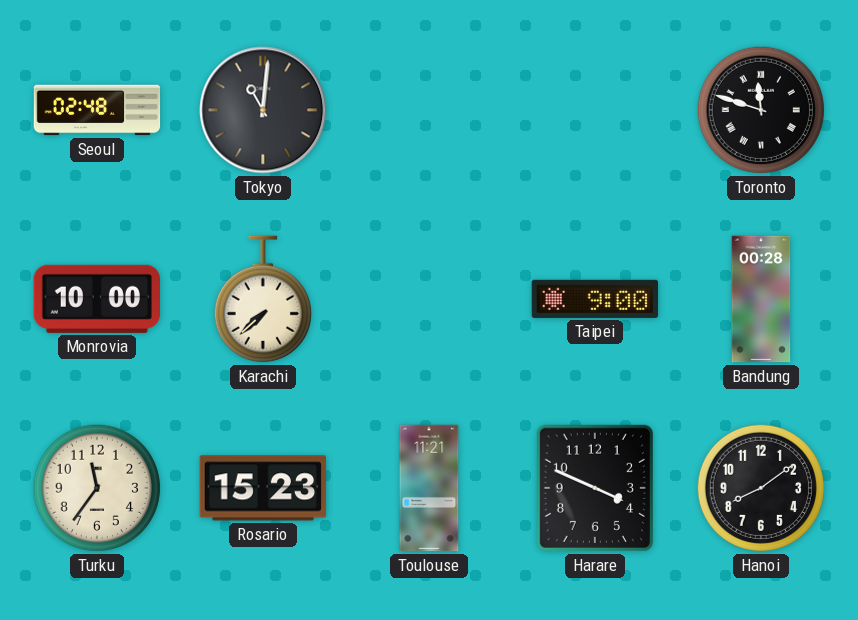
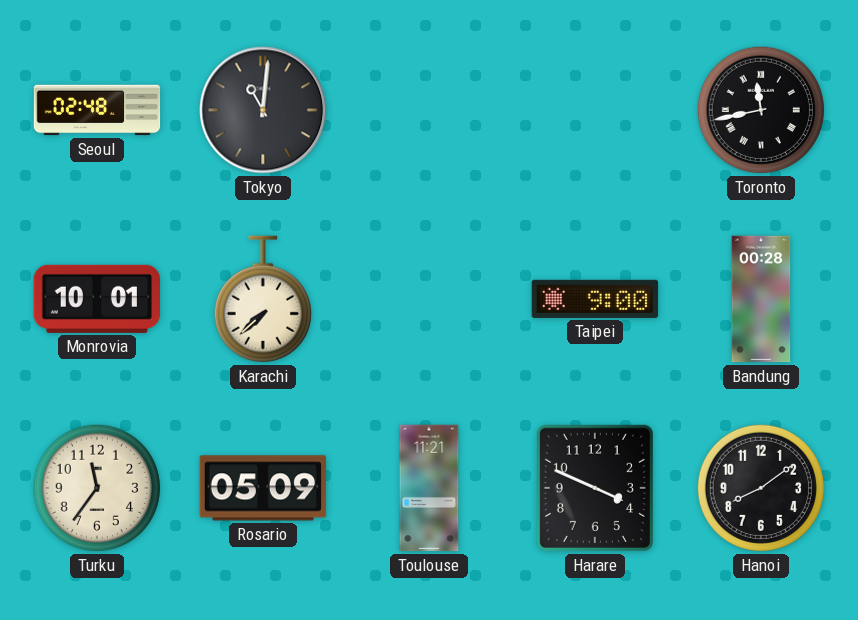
Toronto: 11:48 -> 11:43
Monrovia: 10:00 -> 10:01
Rosario: 15:23 -> 05:09
